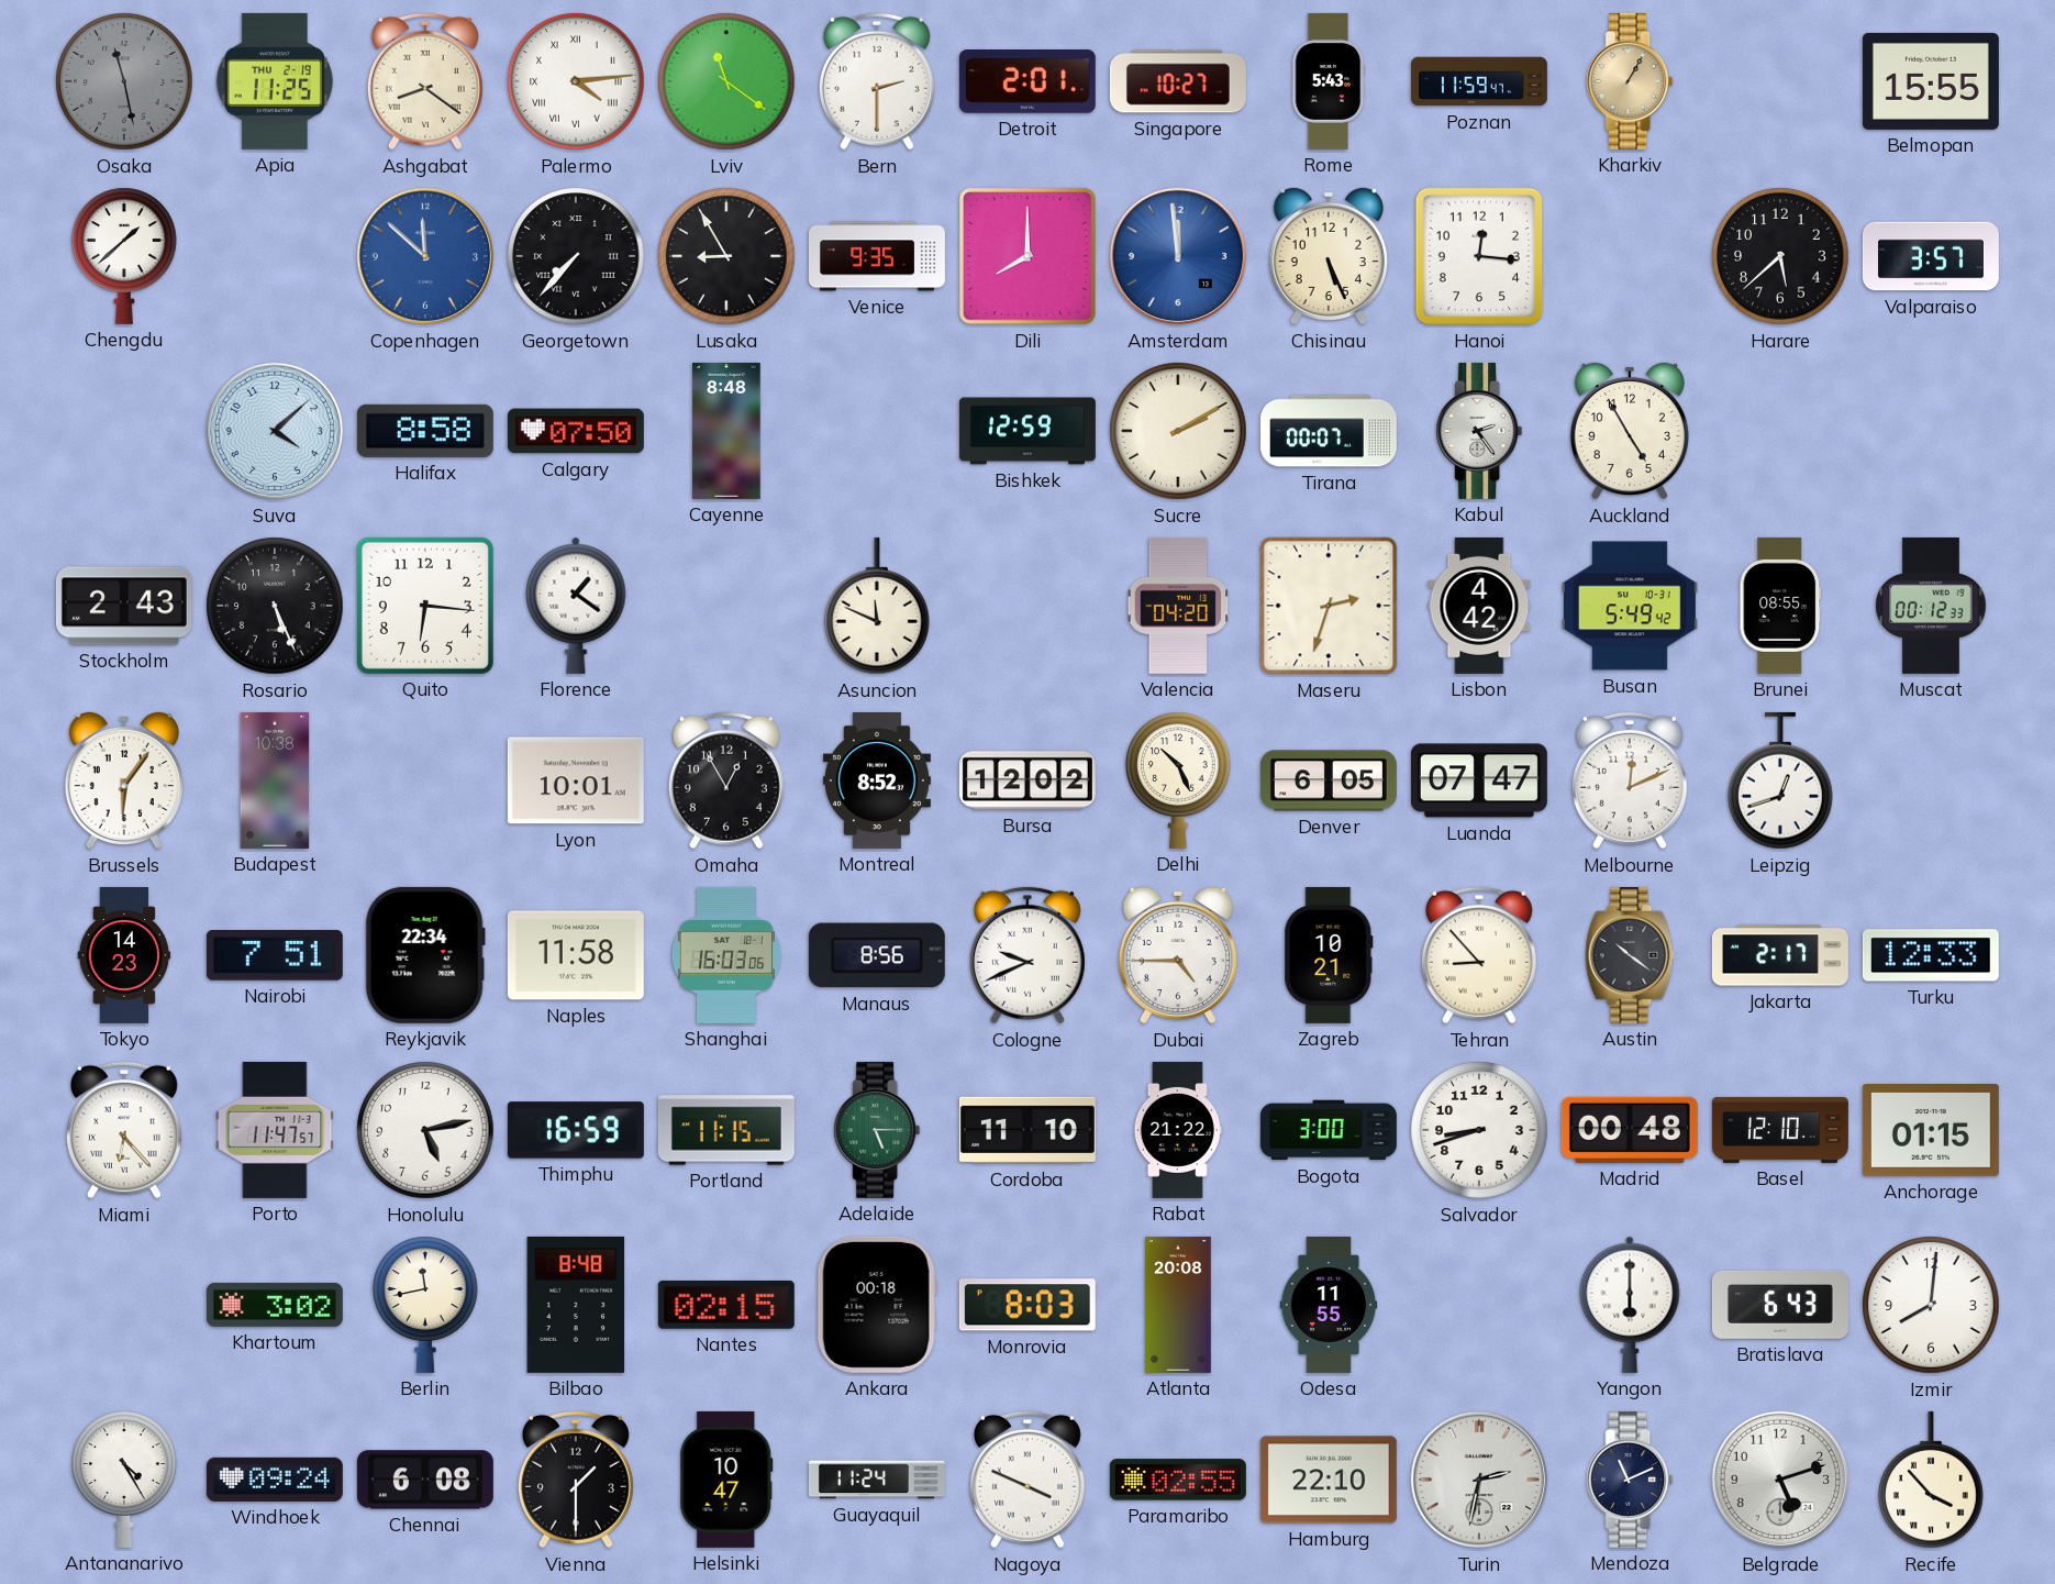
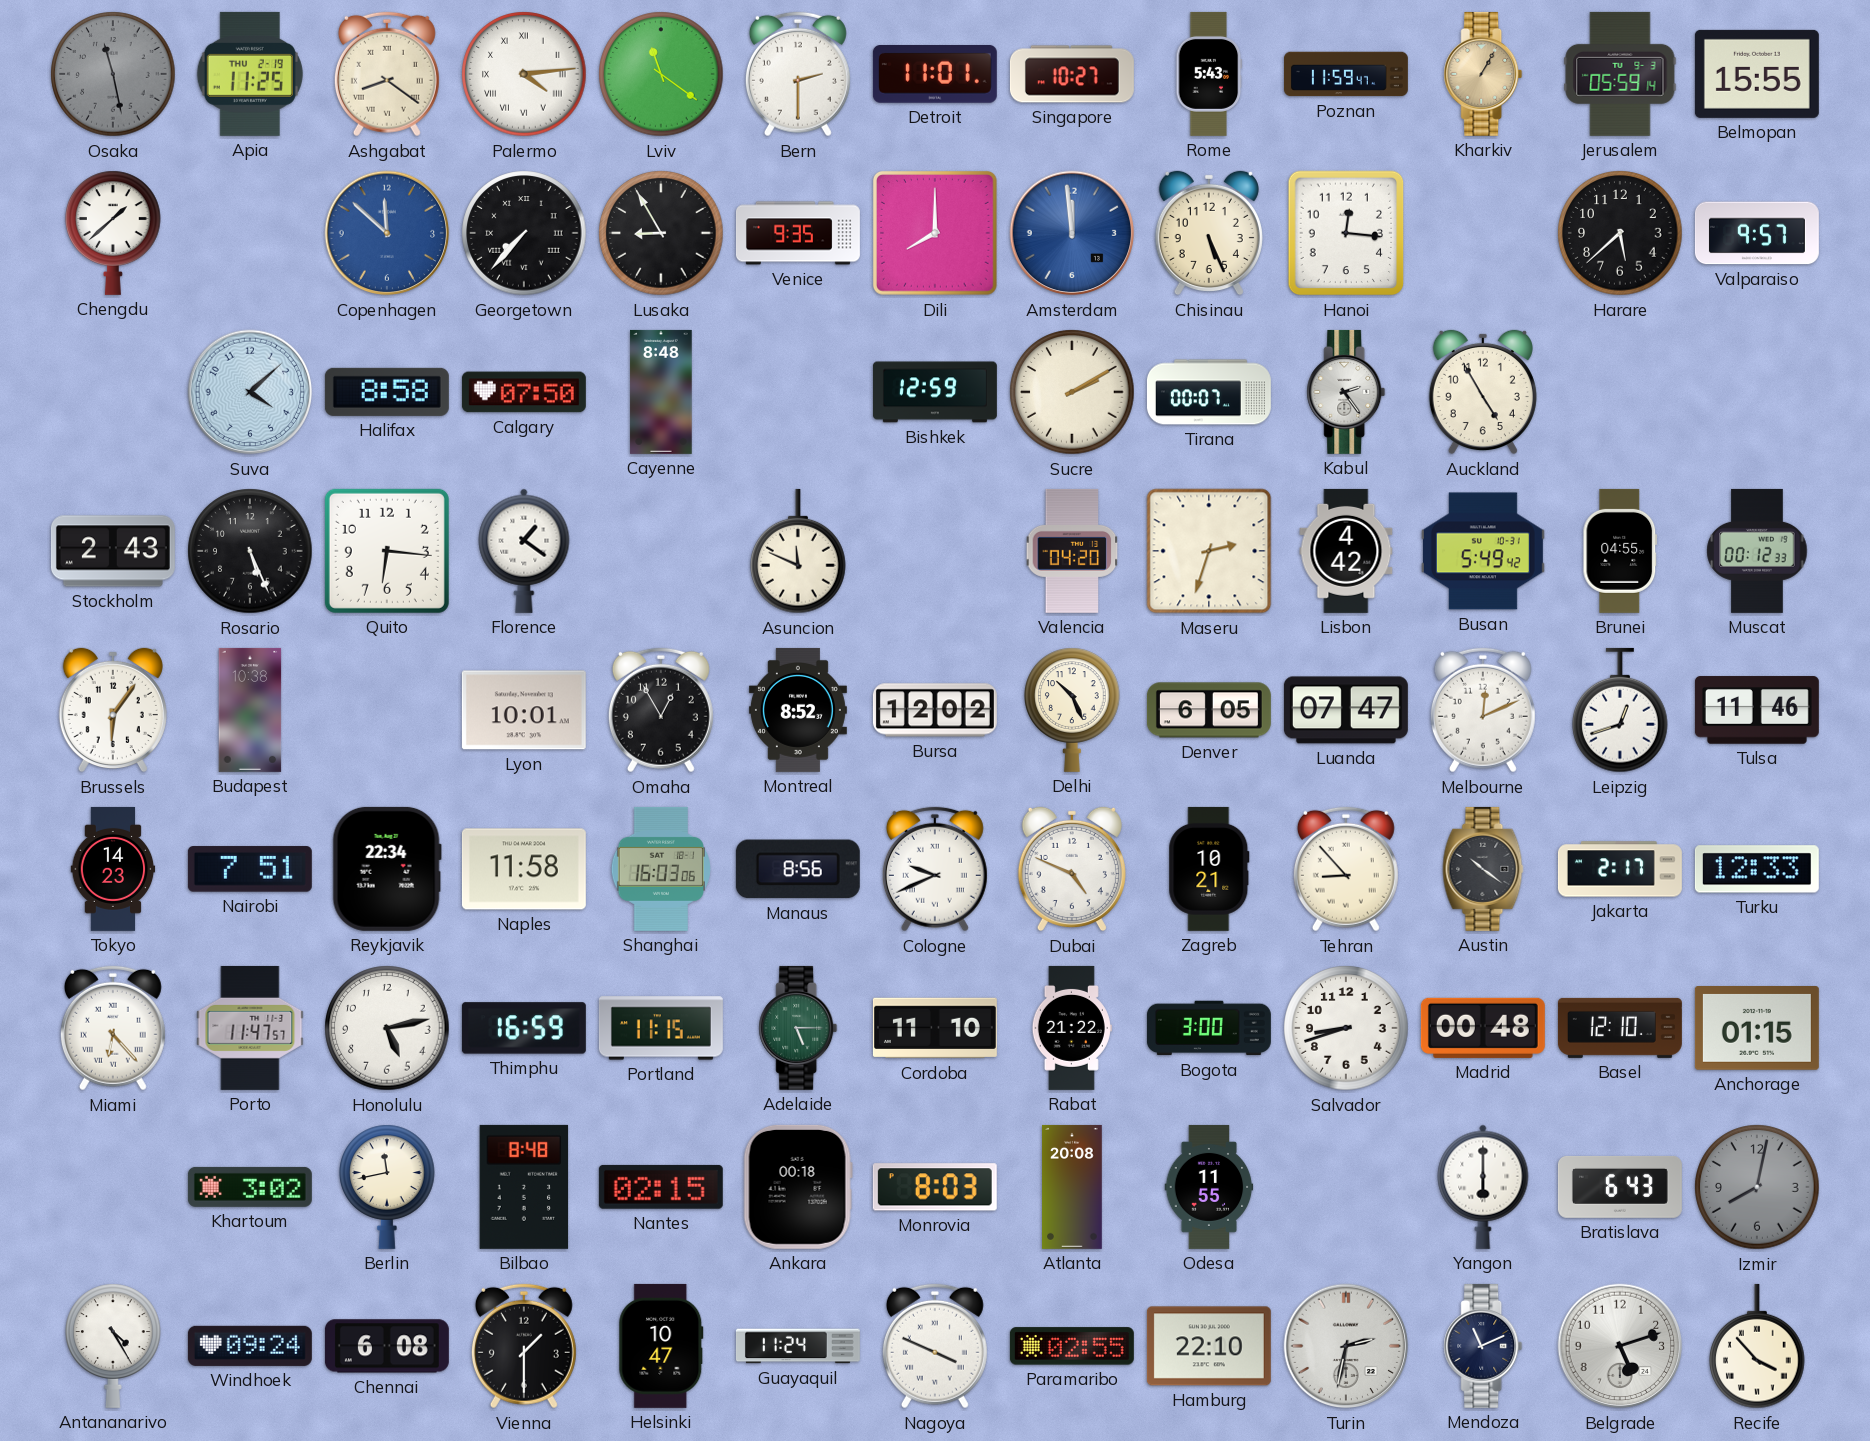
Detroit: 2:01 -> 11:01
Jerusalem: none -> 05:59
Valparaiso: 3:57 -> 9:57
Brunei: 08:55 -> 04:55
Tulsa: none -> 11:46
Dubai: 4:45 -> 4:49
Izmir: 8:01 -> 8:02
Izmir dial: white -> grey
